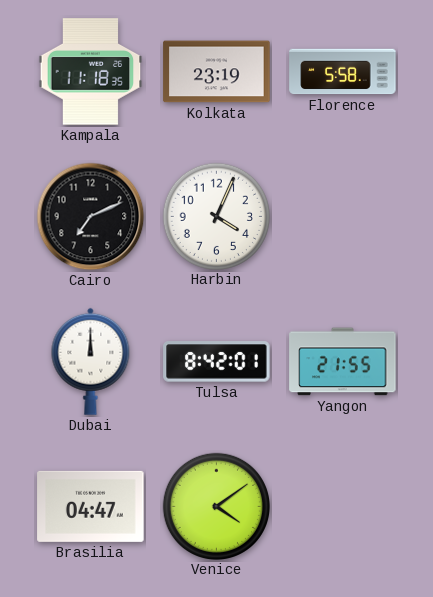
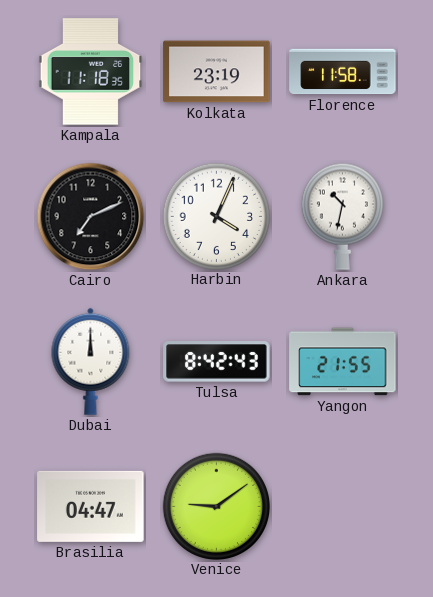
Florence: 5:58 -> 11:58
Ankara: none -> 10:32
Tulsa: 8:42:01 -> 8:42:43
Venice: 4:09 -> 9:09
